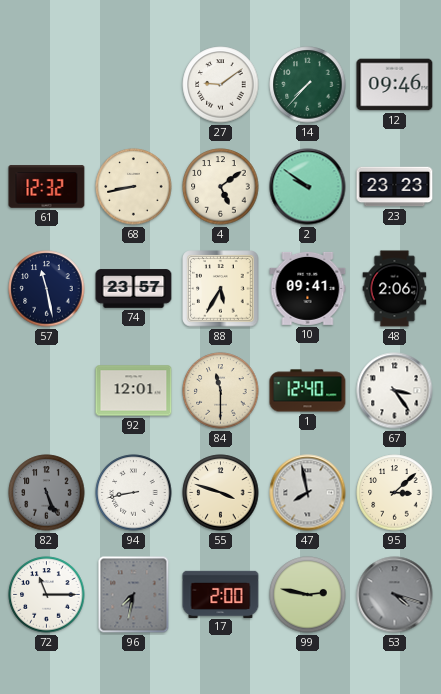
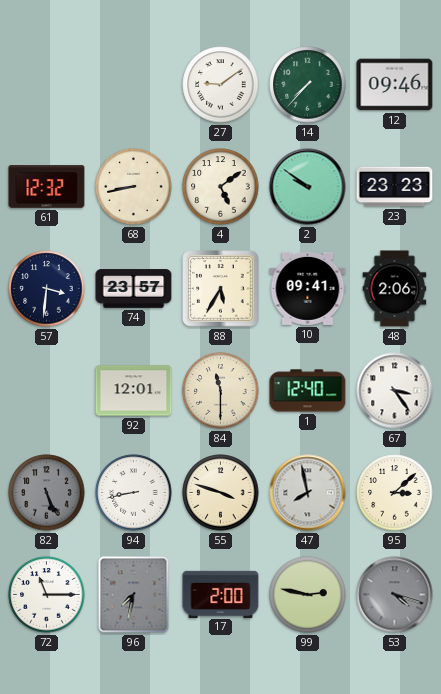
57: 11:28 -> 3:31
